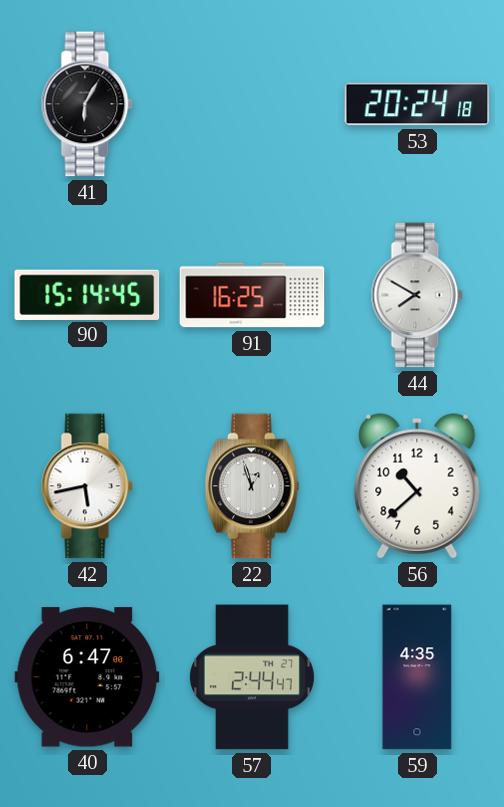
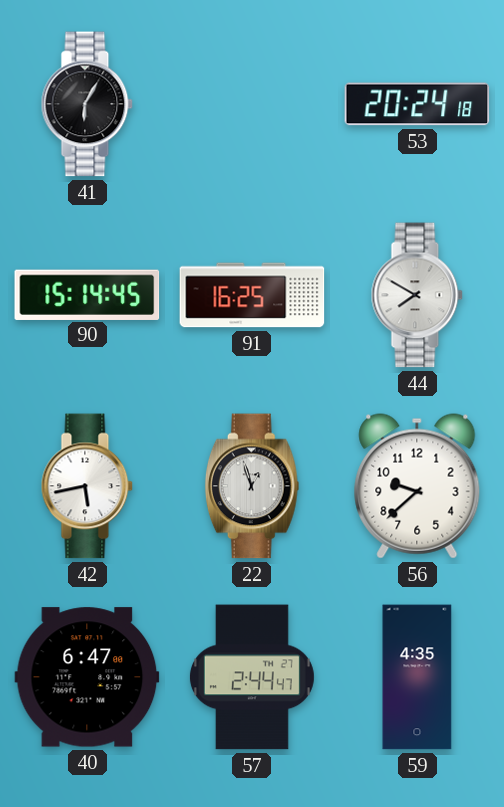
56: 10:38 -> 9:38
